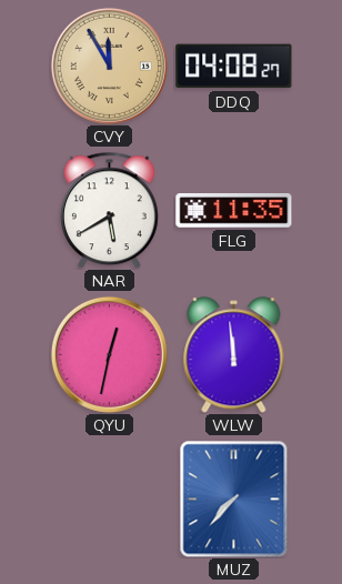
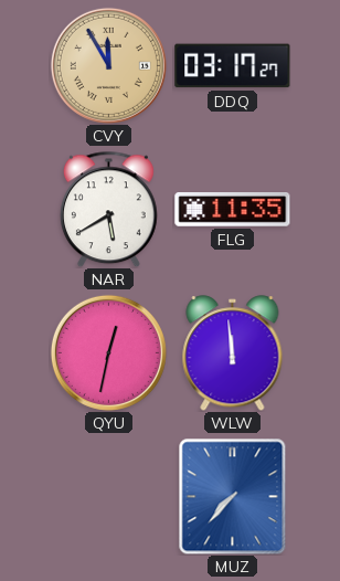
DDQ: 04:08 -> 03:17
